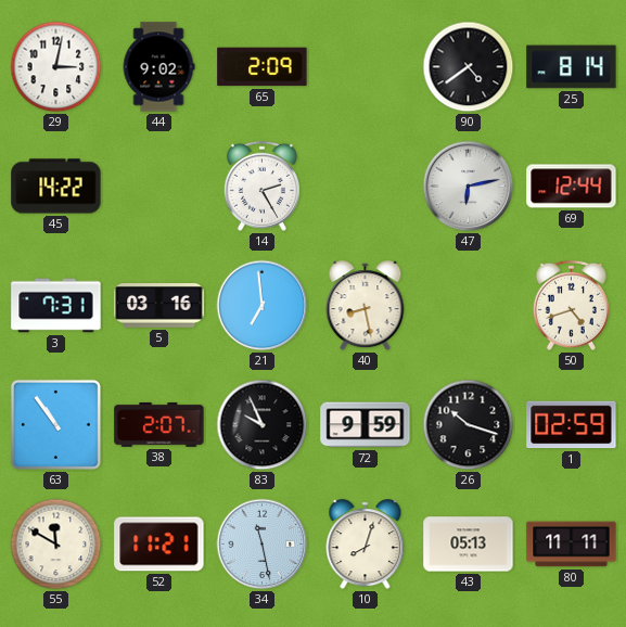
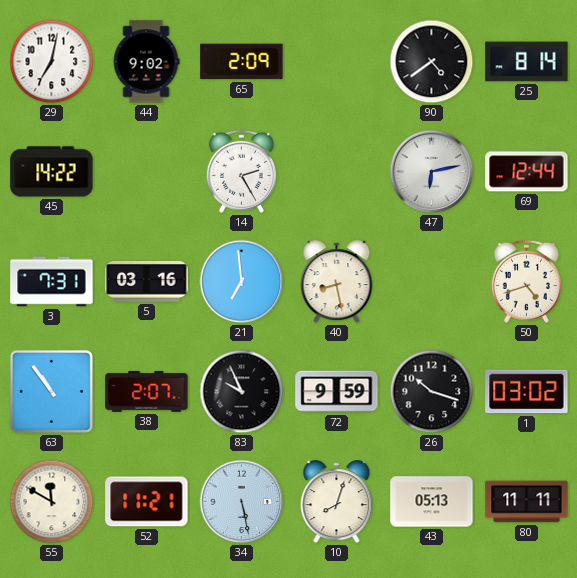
29: 3:02 -> 7:02
1: 02:59 -> 03:02
34: 11:28 -> 5:28
